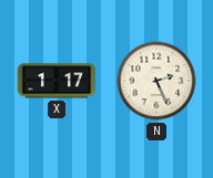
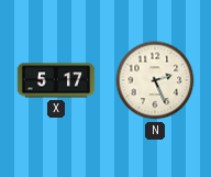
X: 1:17 -> 5:17
